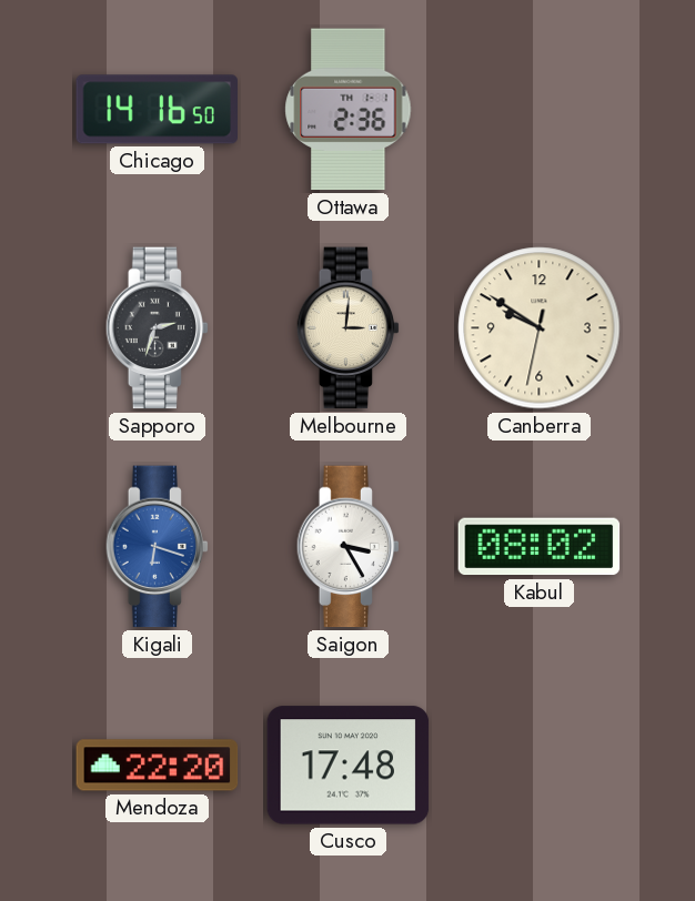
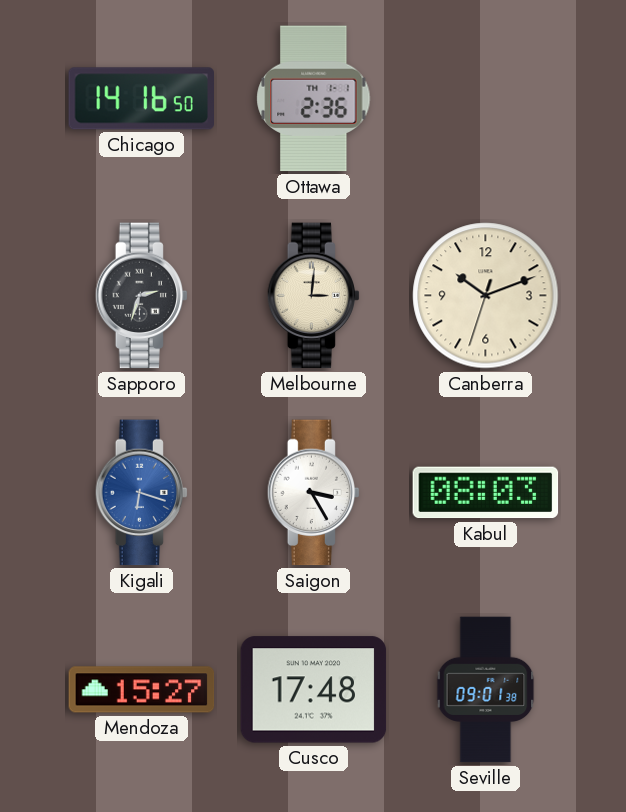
Canberra: 9:50 -> 10:11
Kabul: 08:02 -> 08:03
Mendoza: 22:20 -> 15:27
Seville: none -> 09:01
